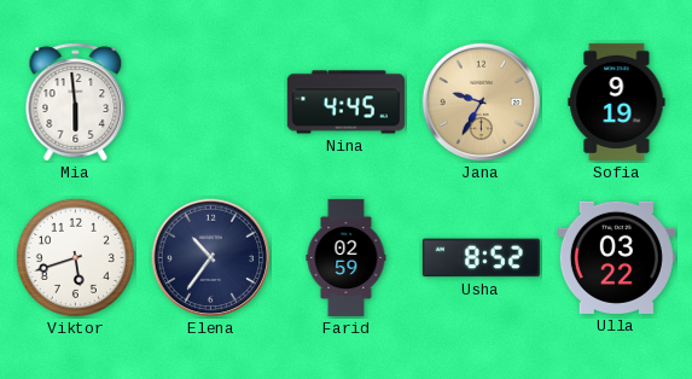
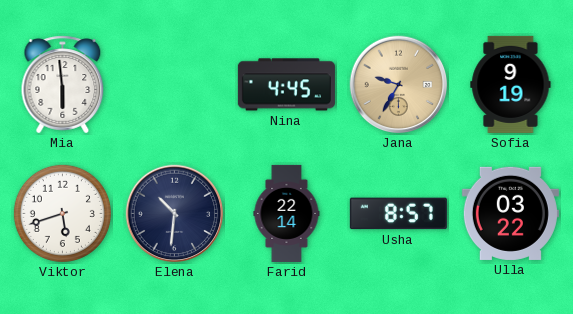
Elena: 10:36 -> 10:31
Farid: 02:59 -> 22:14
Usha: 8:52 -> 8:57
